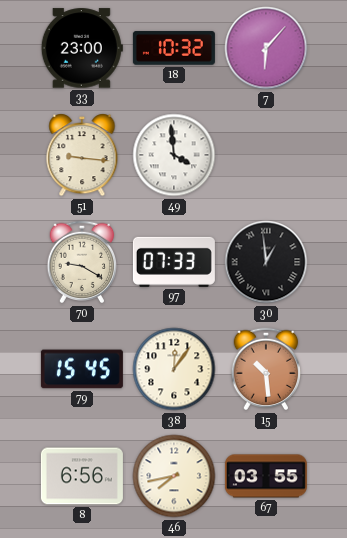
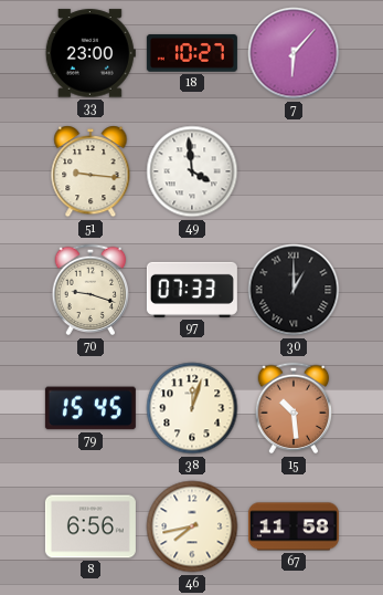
18: 10:32 -> 10:27
70: 9:20 -> 9:18
30: 12:59 -> 1:00
38: 12:06 -> 12:03
67: 03:55 -> 11:58
